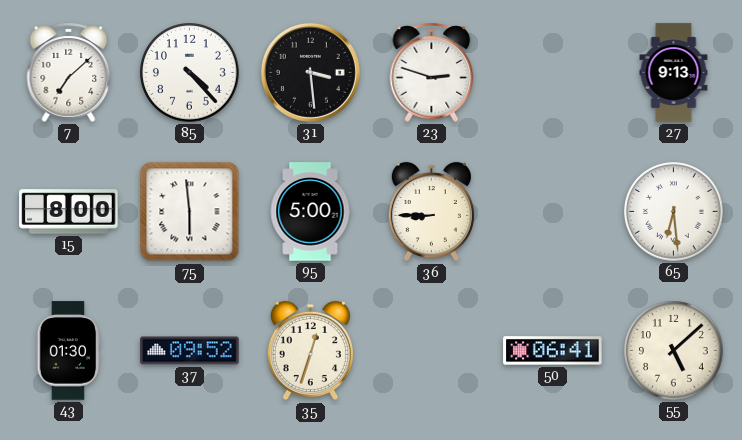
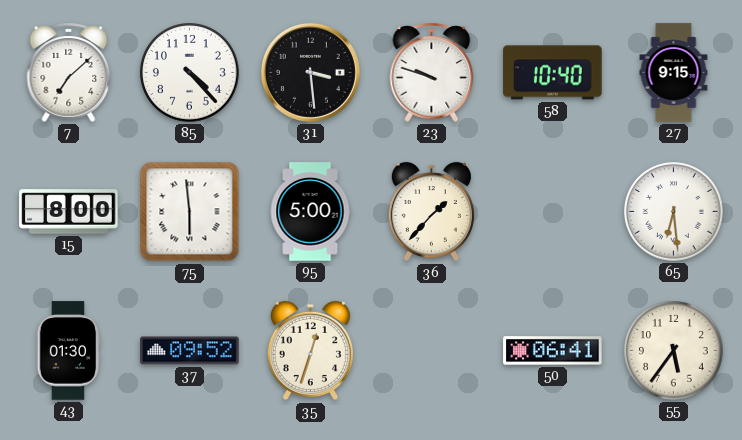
23: 2:48 -> 9:48
58: none -> 10:40
27: 9:13 -> 9:15
36: 8:45 -> 1:37
55: 5:08 -> 5:36
